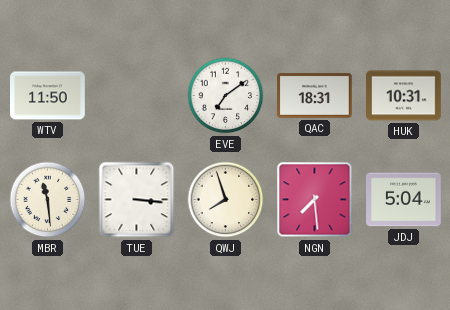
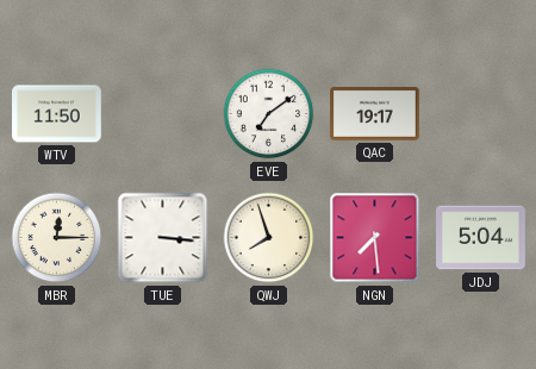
QAC: 18:31 -> 19:17
HUK: 10:31 -> none
MBR: 11:29 -> 12:15
